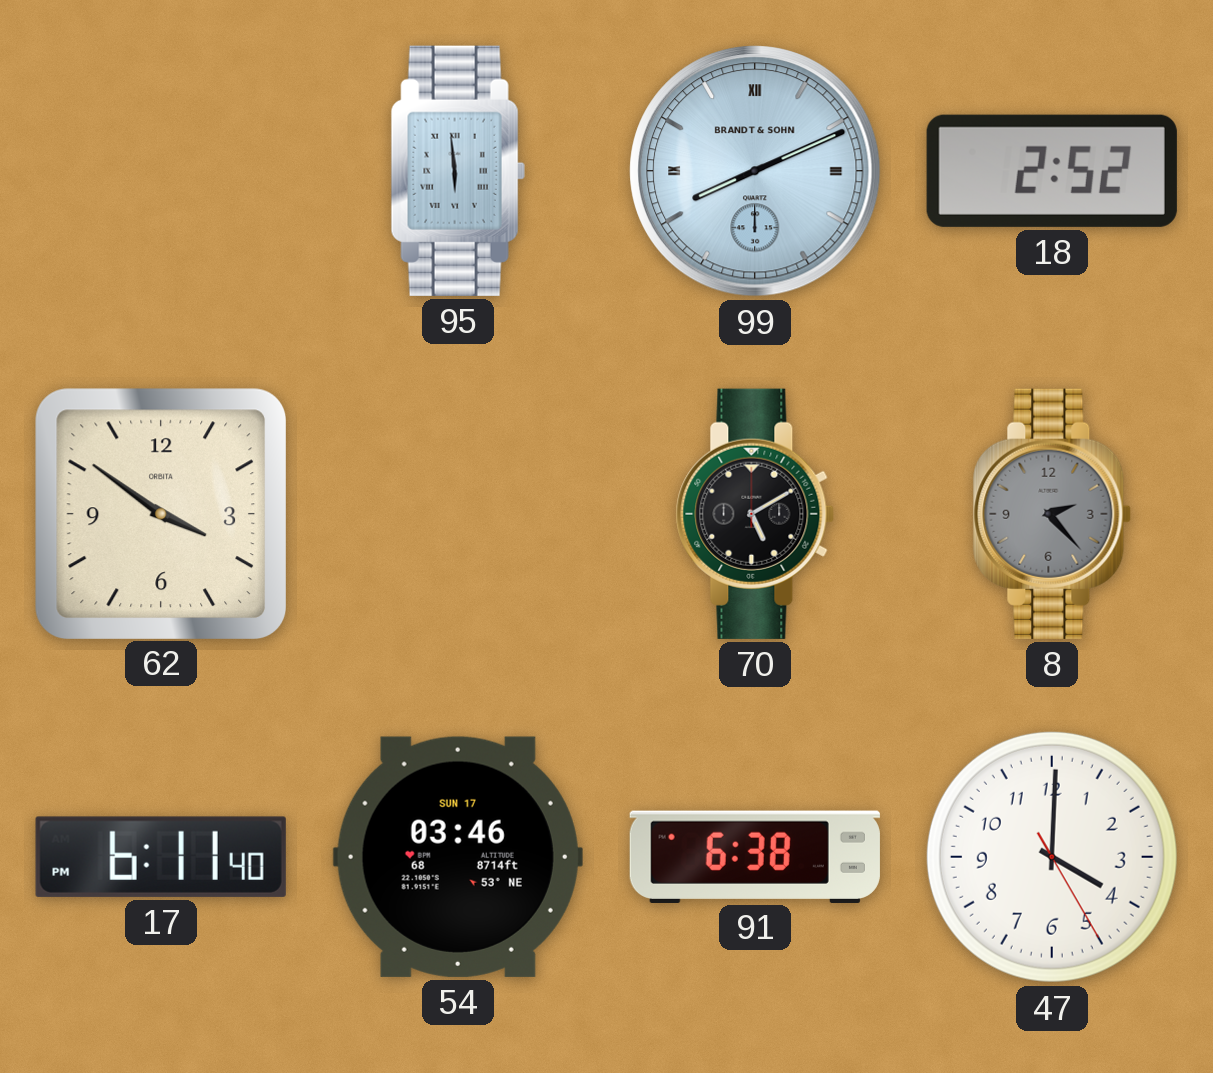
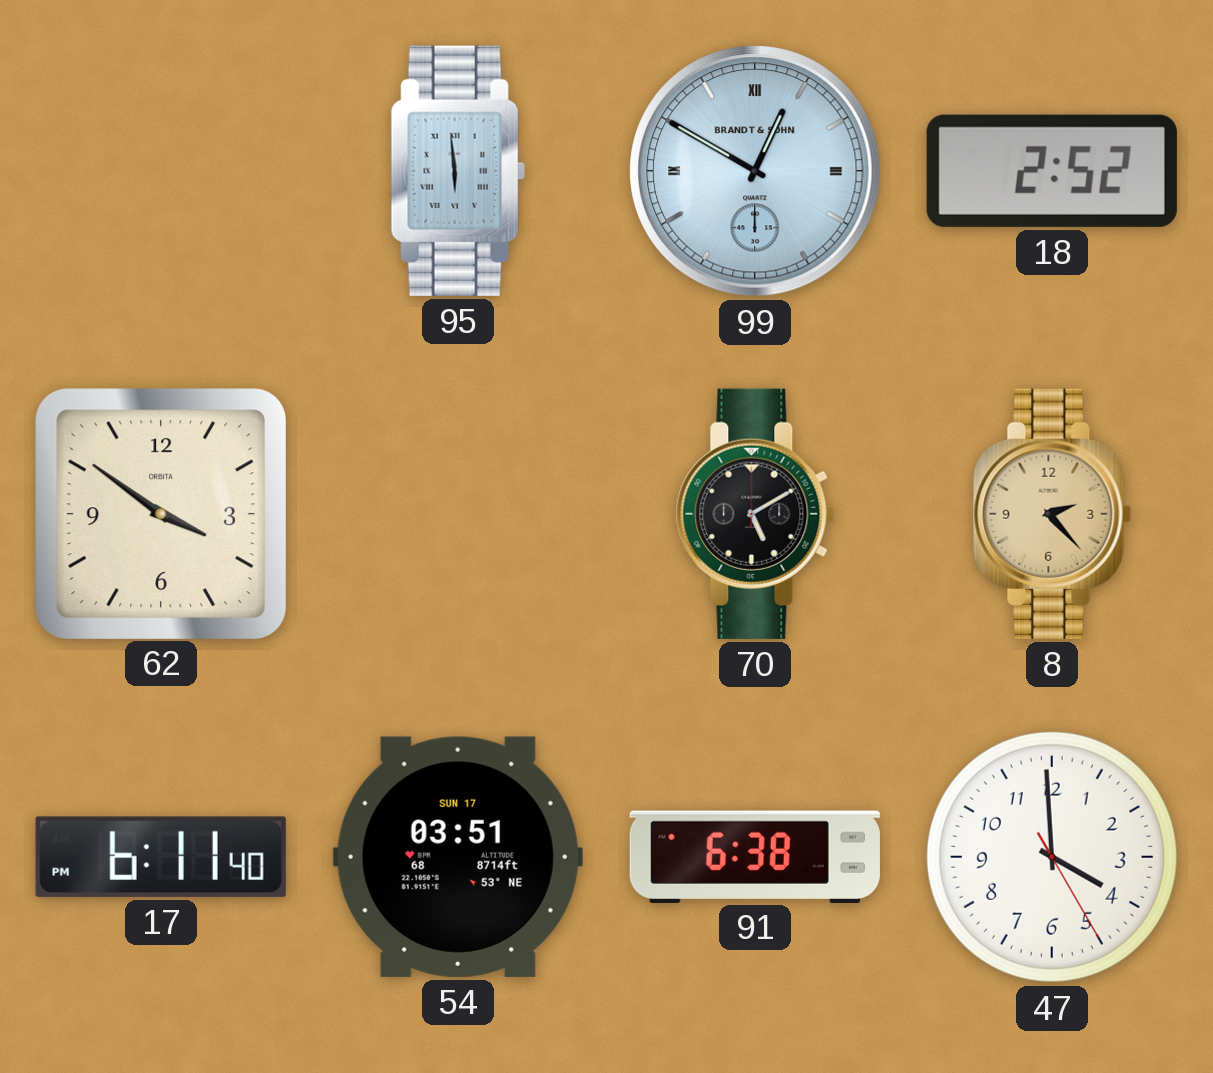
99: 8:11 -> 12:50
8 dial: grey -> champagne
54: 03:46 -> 03:51
47: 4:00 -> 3:59
